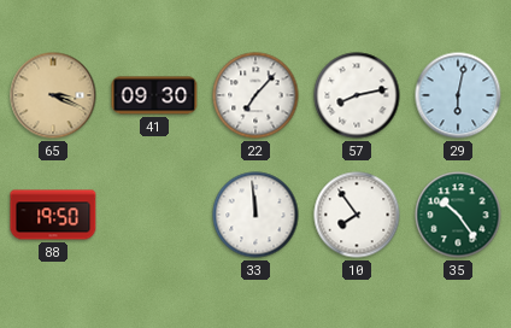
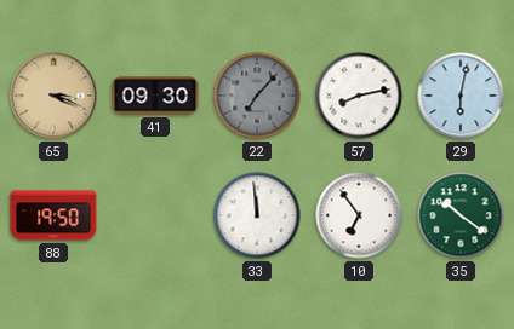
22 dial: white -> grey
10: 7:54 -> 6:54
35: 10:24 -> 10:21
